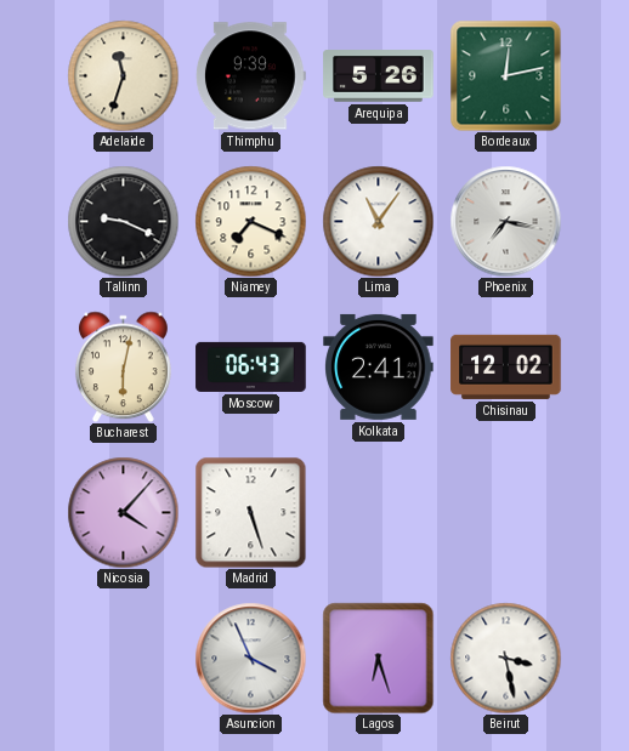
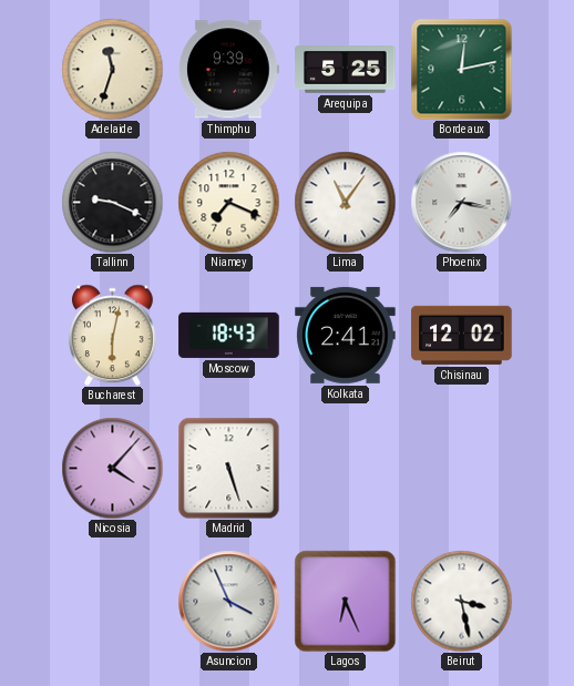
Arequipa: 5:26 -> 5:25
Moscow: 06:43 -> 18:43
Lagos: 6:27 -> 6:26
